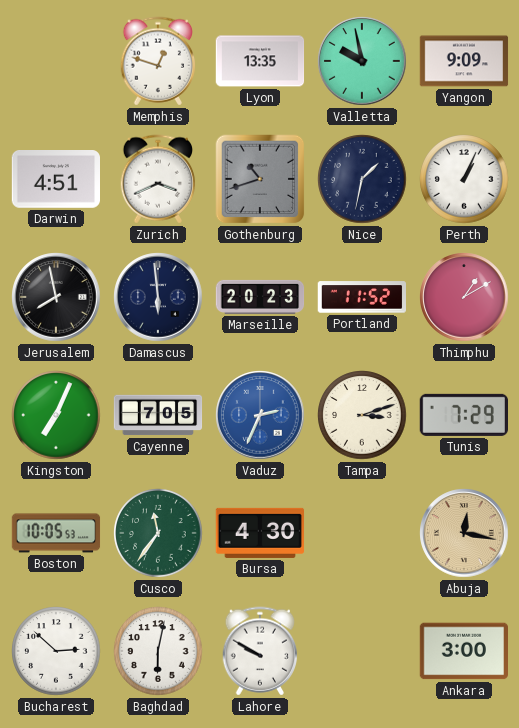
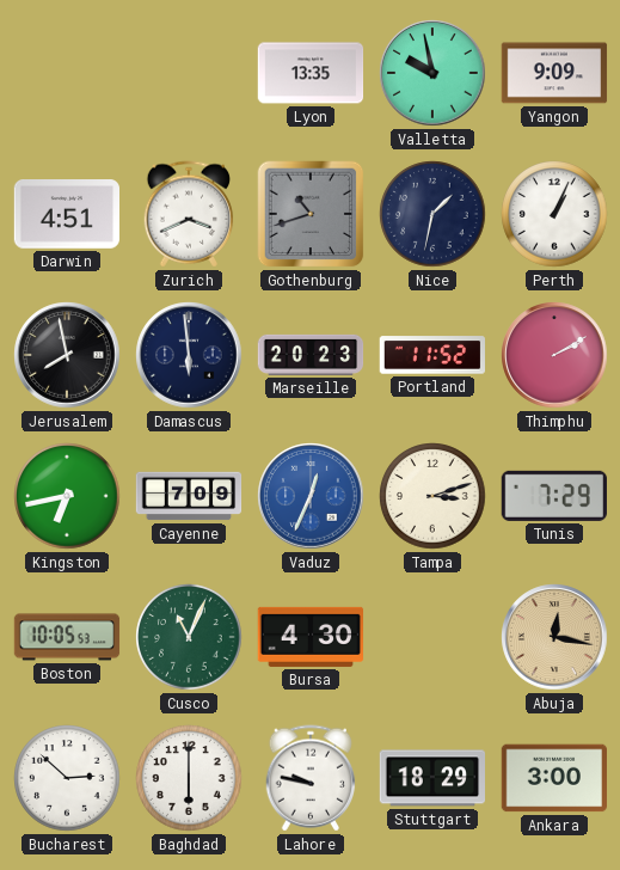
Memphis: 12:48 -> none
Thimphu: 1:10 -> 2:10
Kingston: 7:04 -> 6:43
Cayenne: 7:05 -> 7:09
Vaduz: 2:34 -> 12:34
Cusco: 11:36 -> 11:04
Baghdad: 6:02 -> 6:00
Lahore: 9:50 -> 9:47
Stuttgart: none -> 18:29
